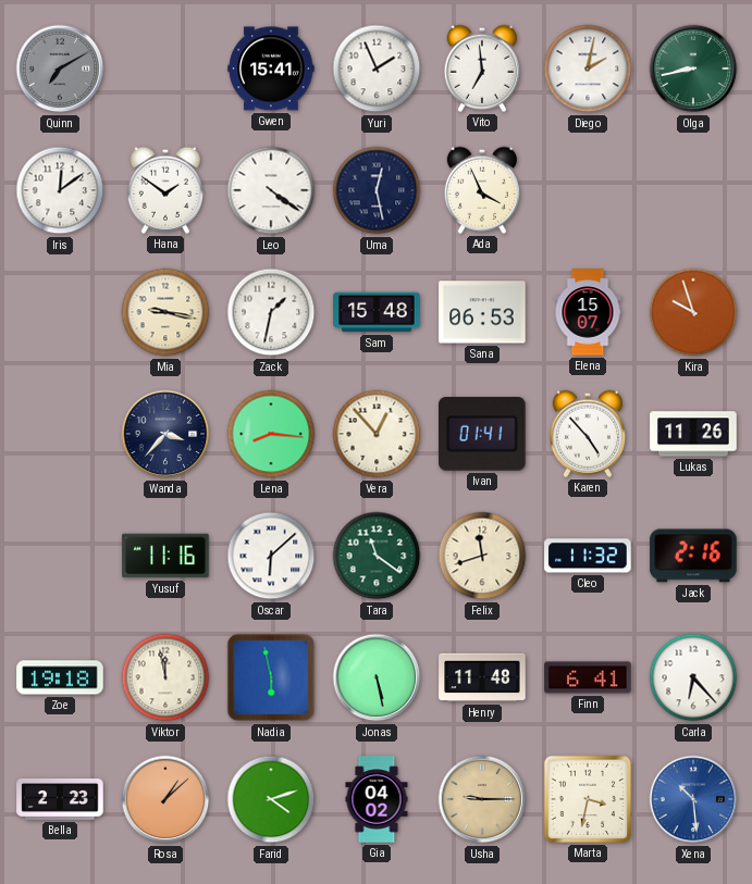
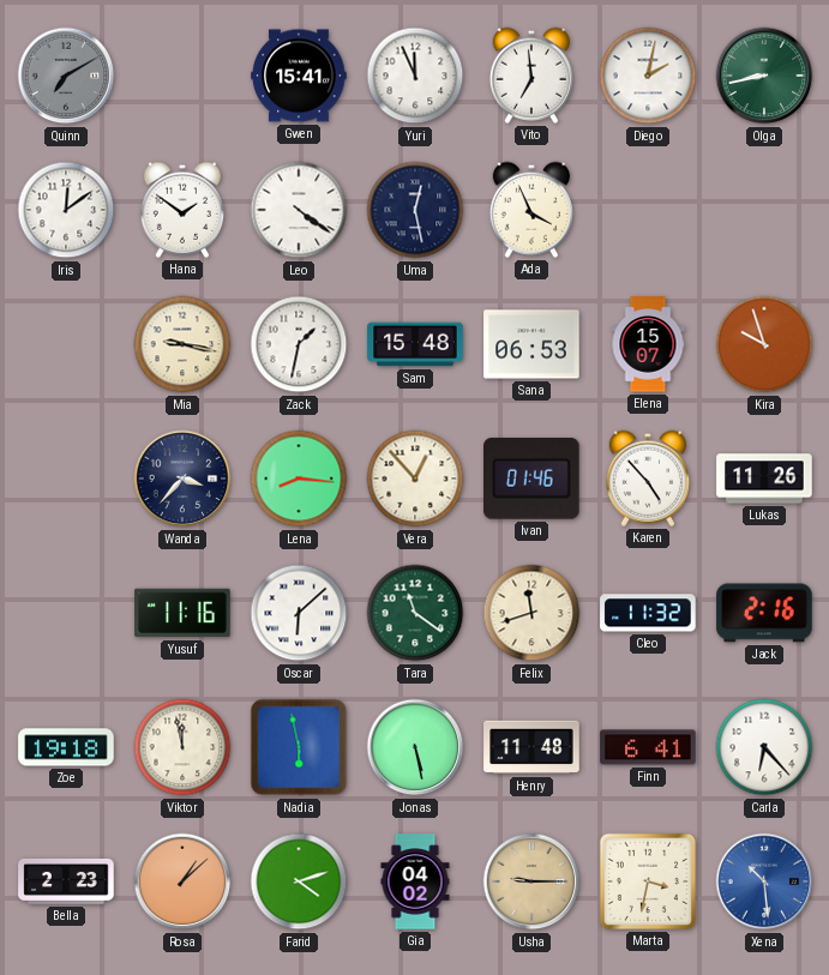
Yuri: 1:56 -> 11:56
Ivan: 01:41 -> 01:46
